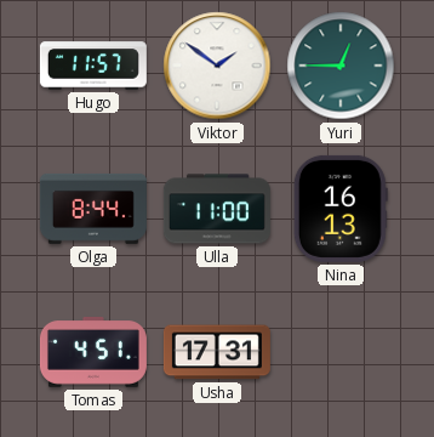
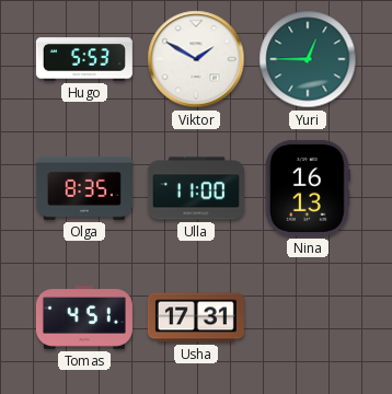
Hugo: 11:57 -> 5:53
Viktor: 1:51 -> 1:50
Olga: 8:44 -> 8:35
